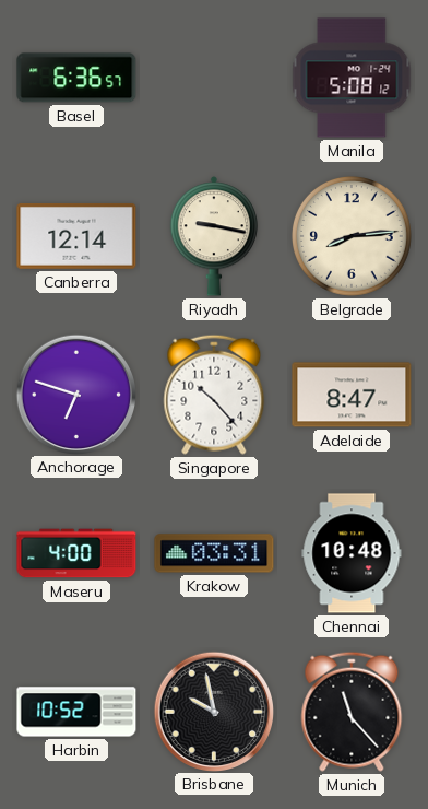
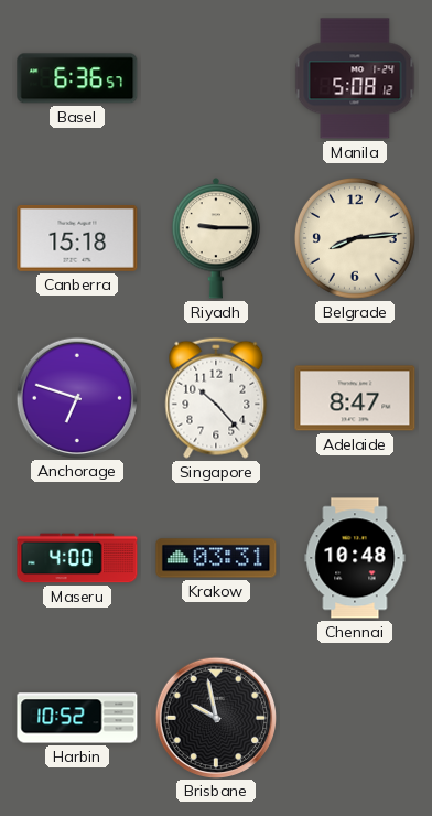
Canberra: 12:14 -> 15:18
Riyadh: 9:17 -> 9:15
Munich: 11:23 -> none
